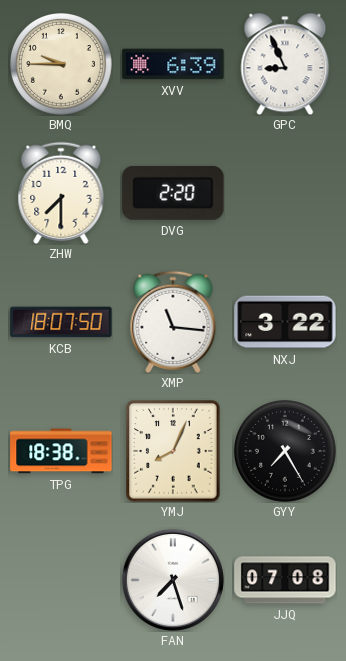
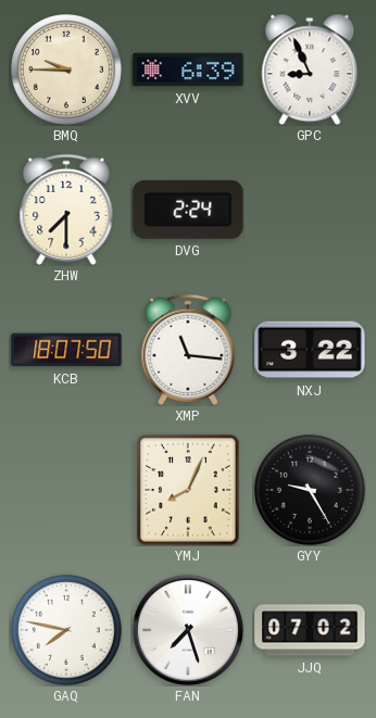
DVG: 2:20 -> 2:24
TPG: 18:38 -> none
GYY: 7:25 -> 9:25
GAQ: none -> 7:47
JJQ: 07:08 -> 07:02
